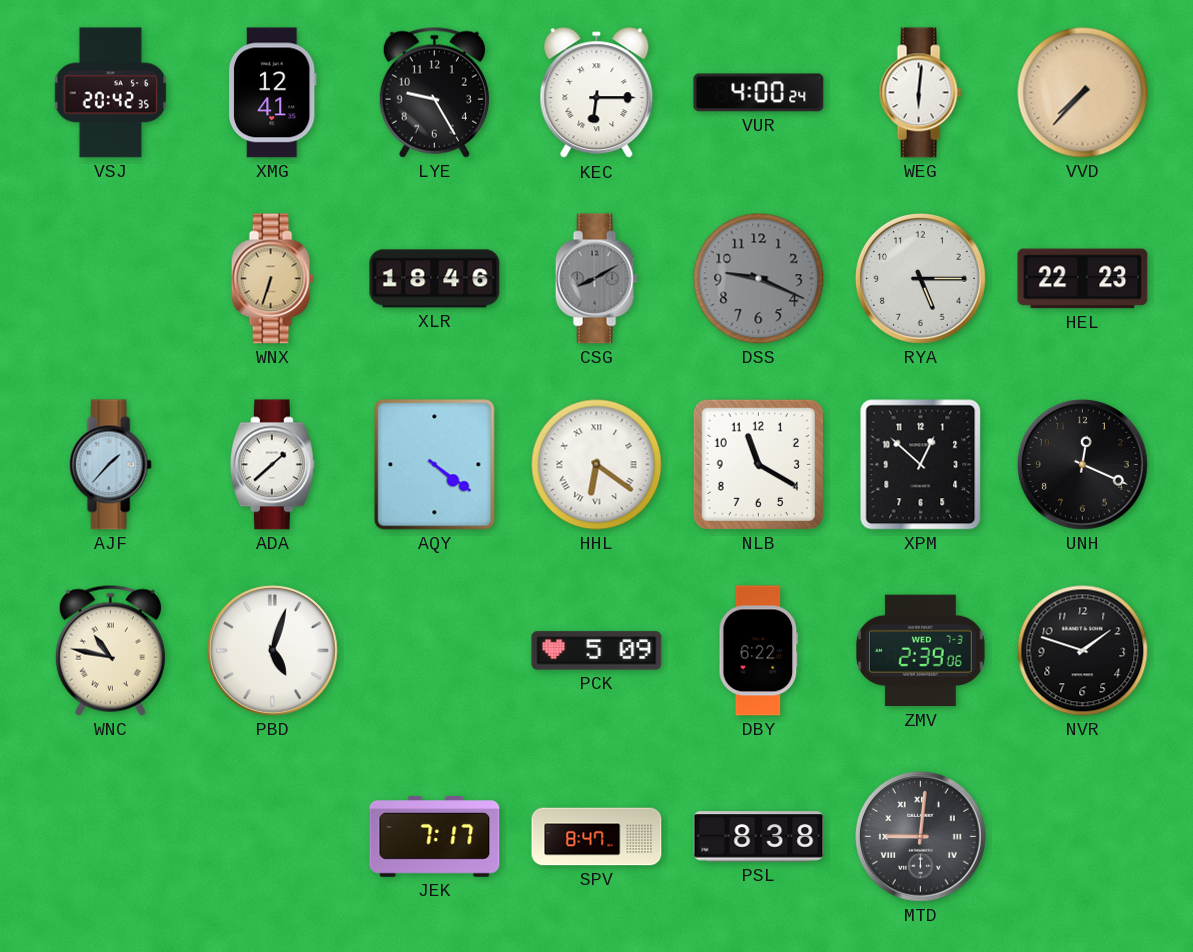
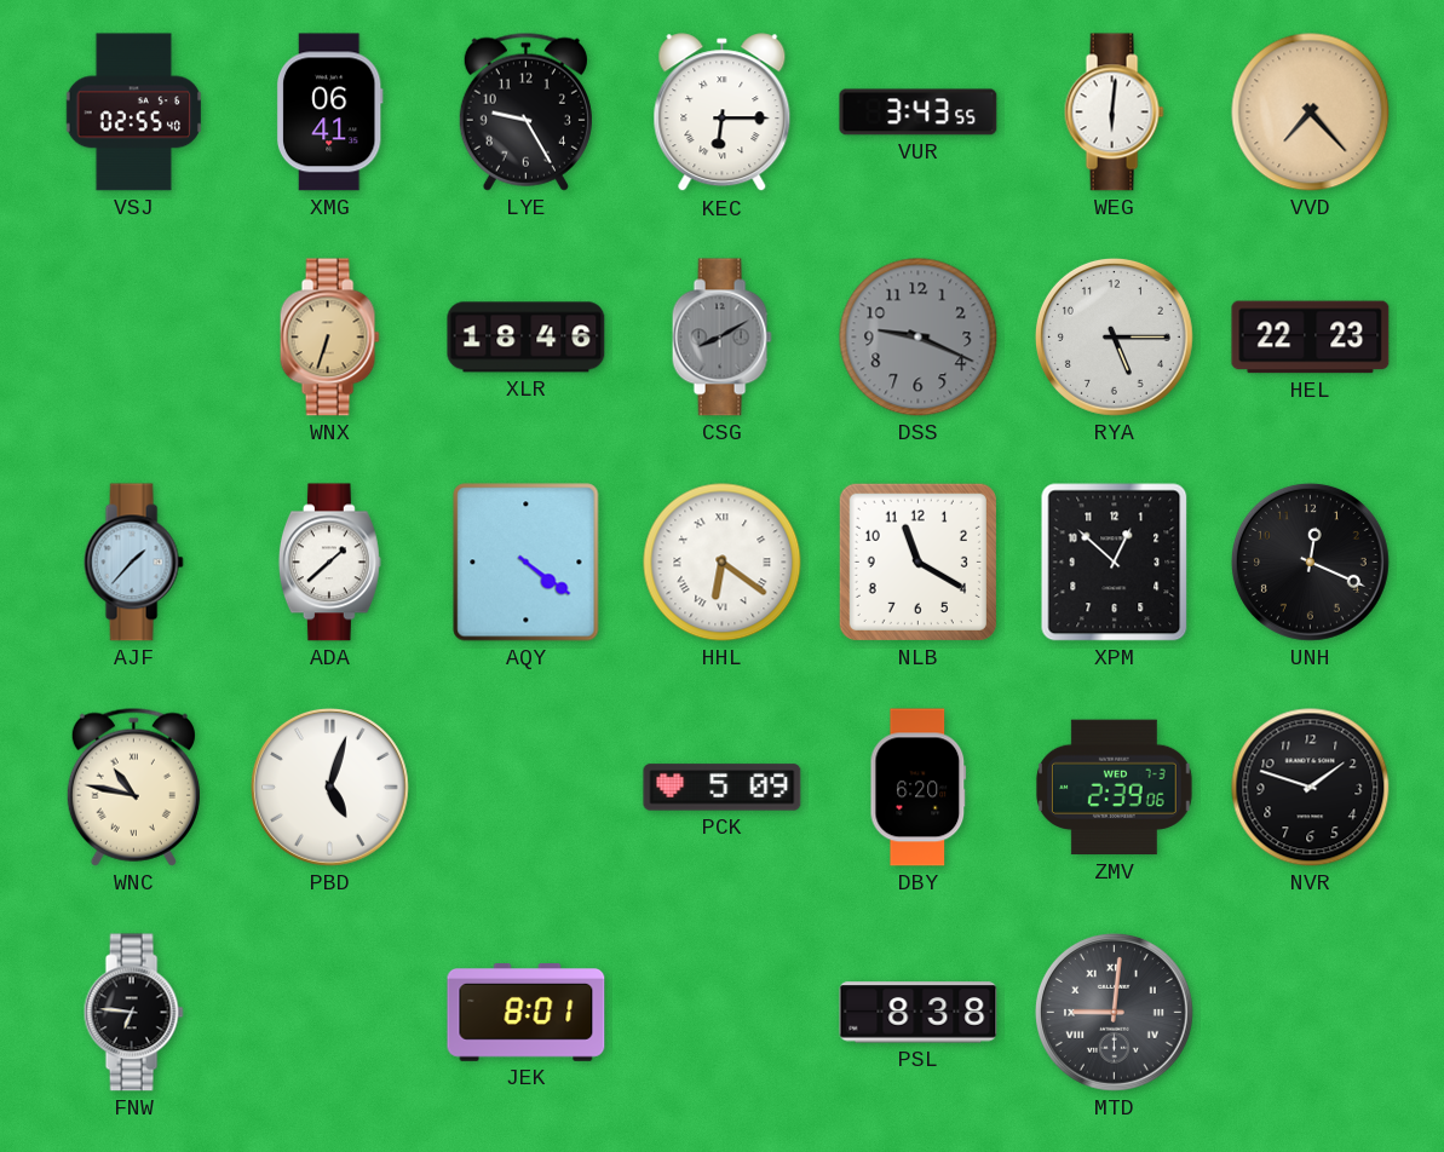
VSJ: 20:42 -> 02:55
XMG: 12:41 -> 06:41
VUR: 4:00 -> 3:43
VVD: 7:37 -> 7:23
DBY: 6:22 -> 6:20
FNW: none -> 6:46
JEK: 7:17 -> 8:01
SPV: 8:47 -> none
